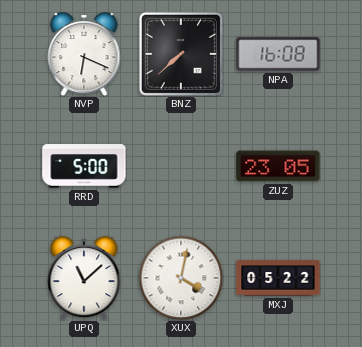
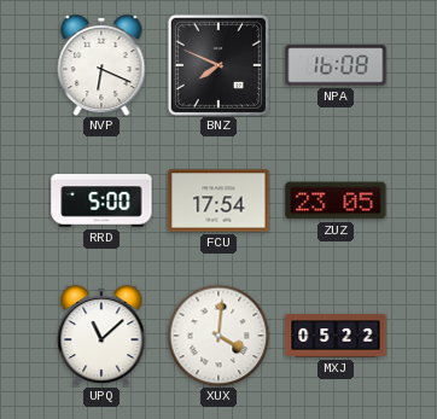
BNZ: 7:38 -> 7:49
FCU: none -> 17:54
XUX: 4:02 -> 4:01
